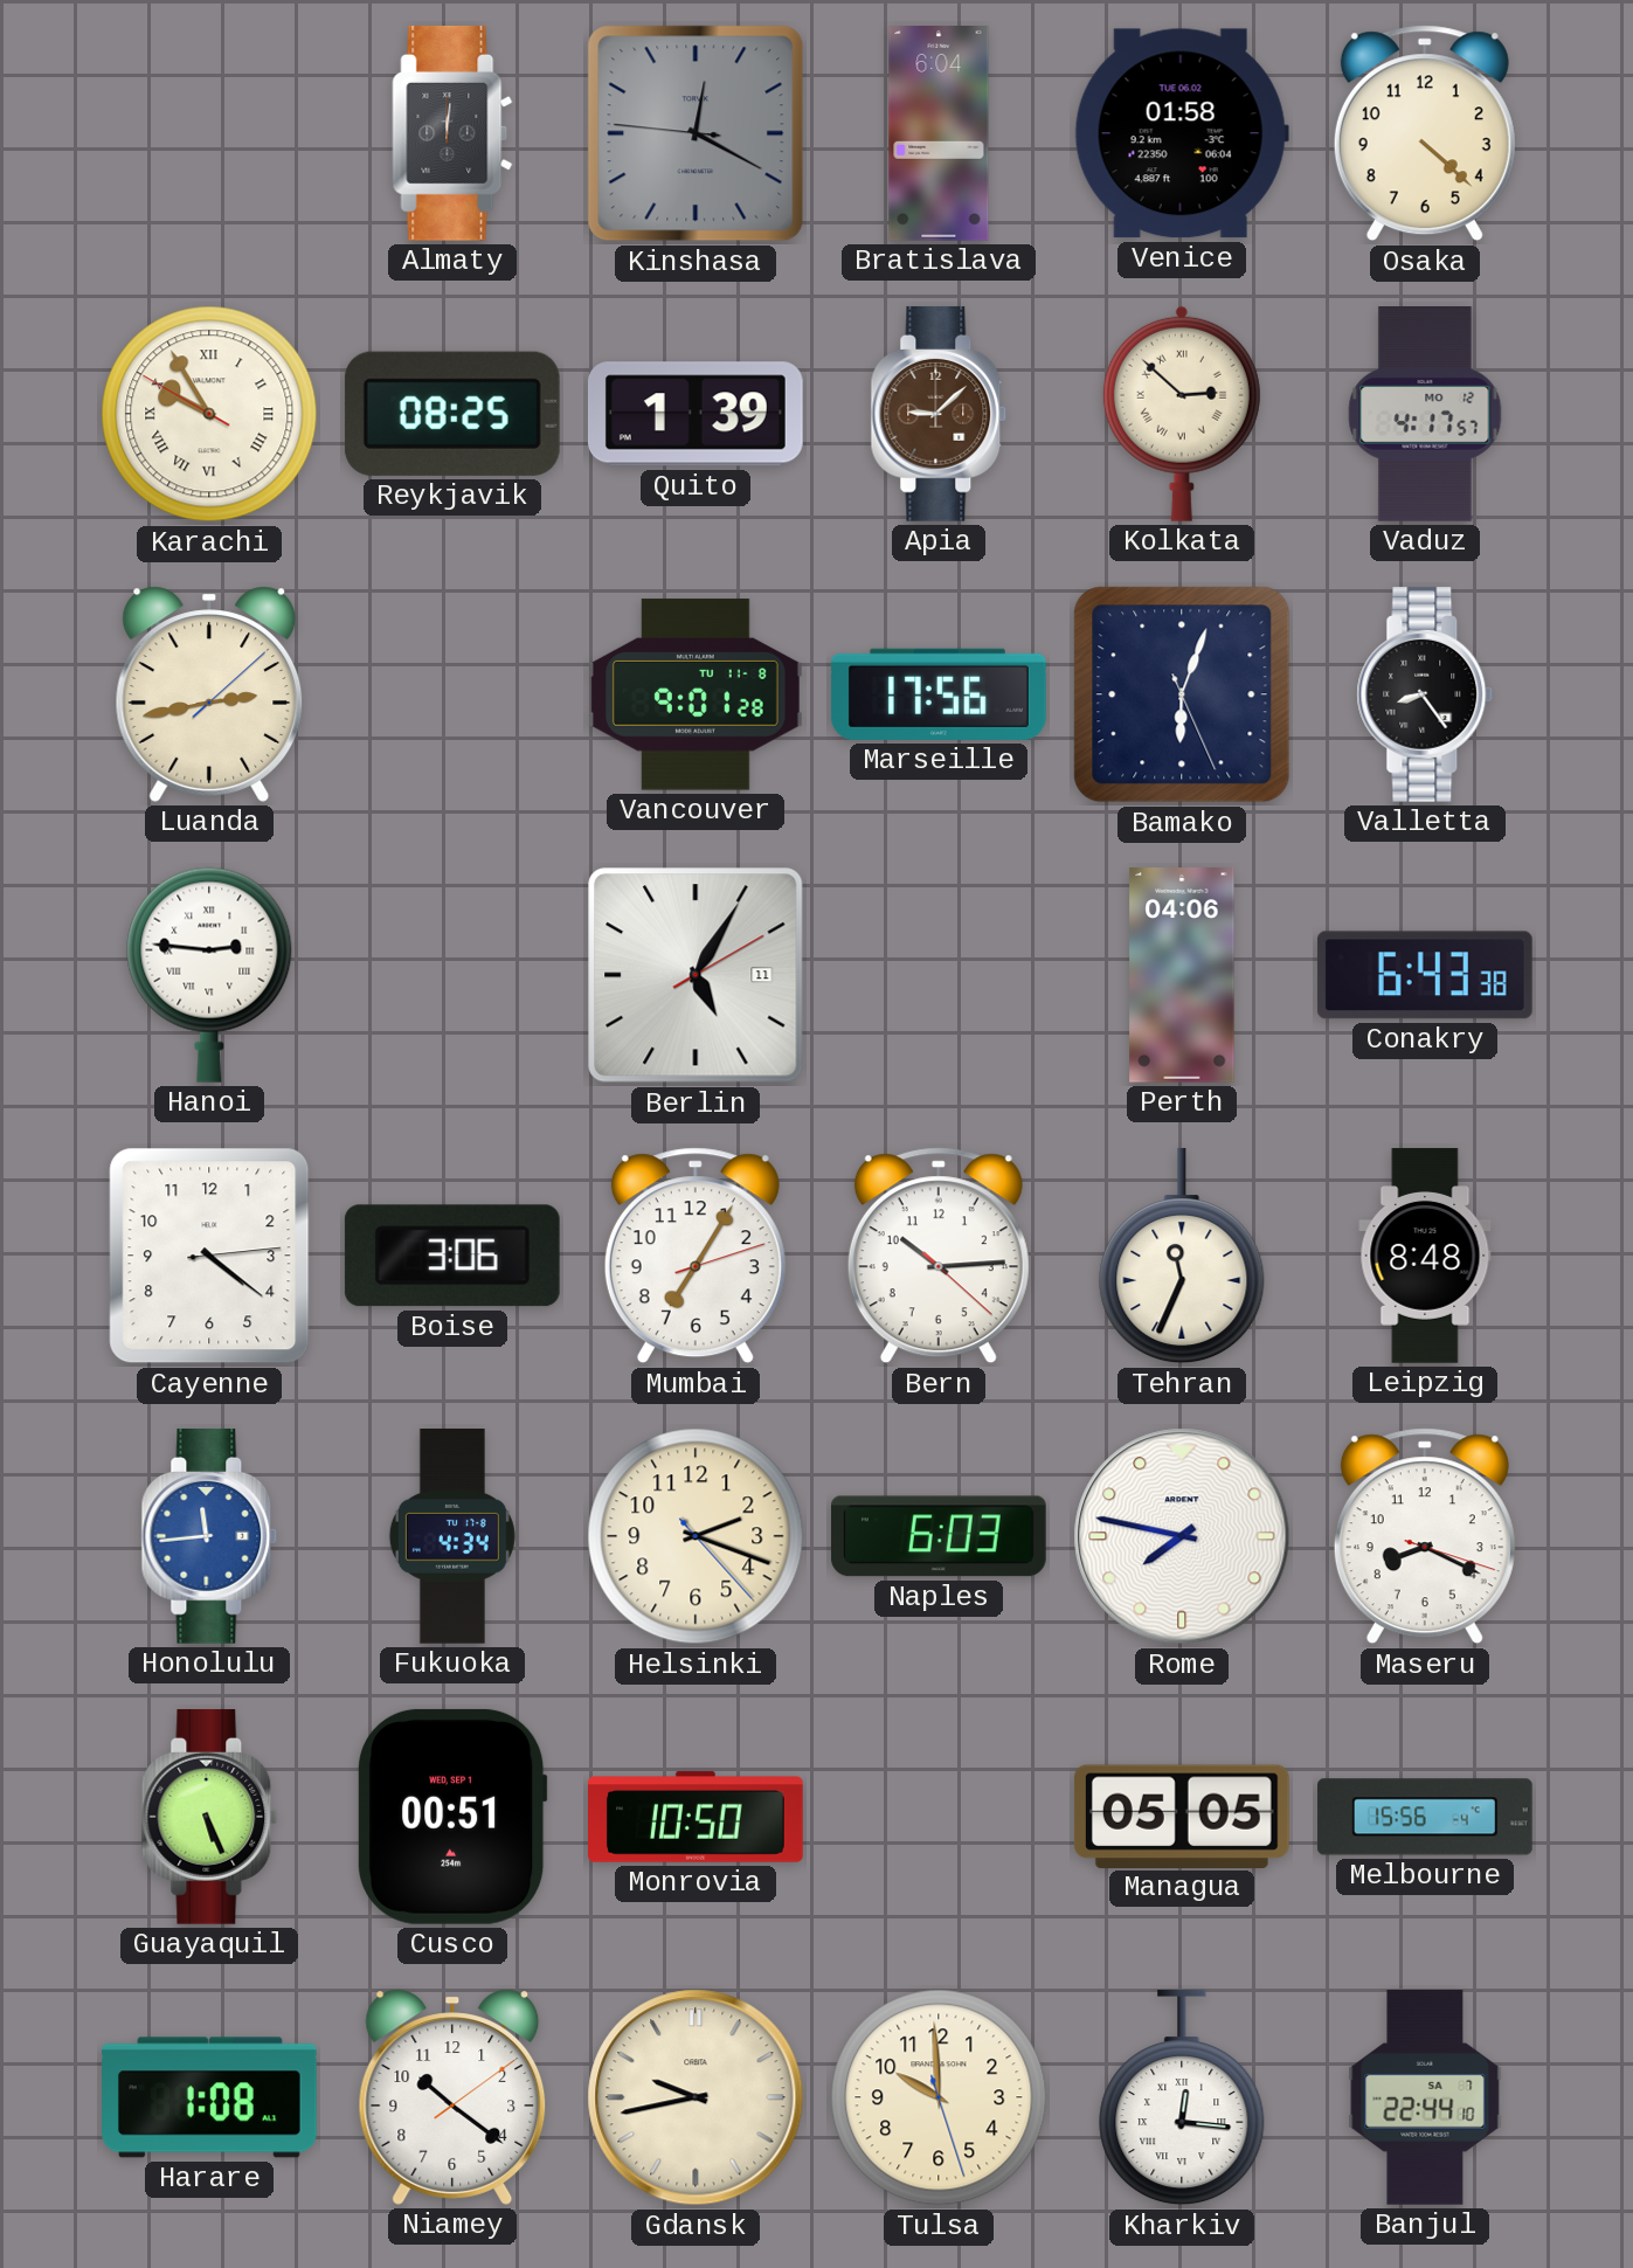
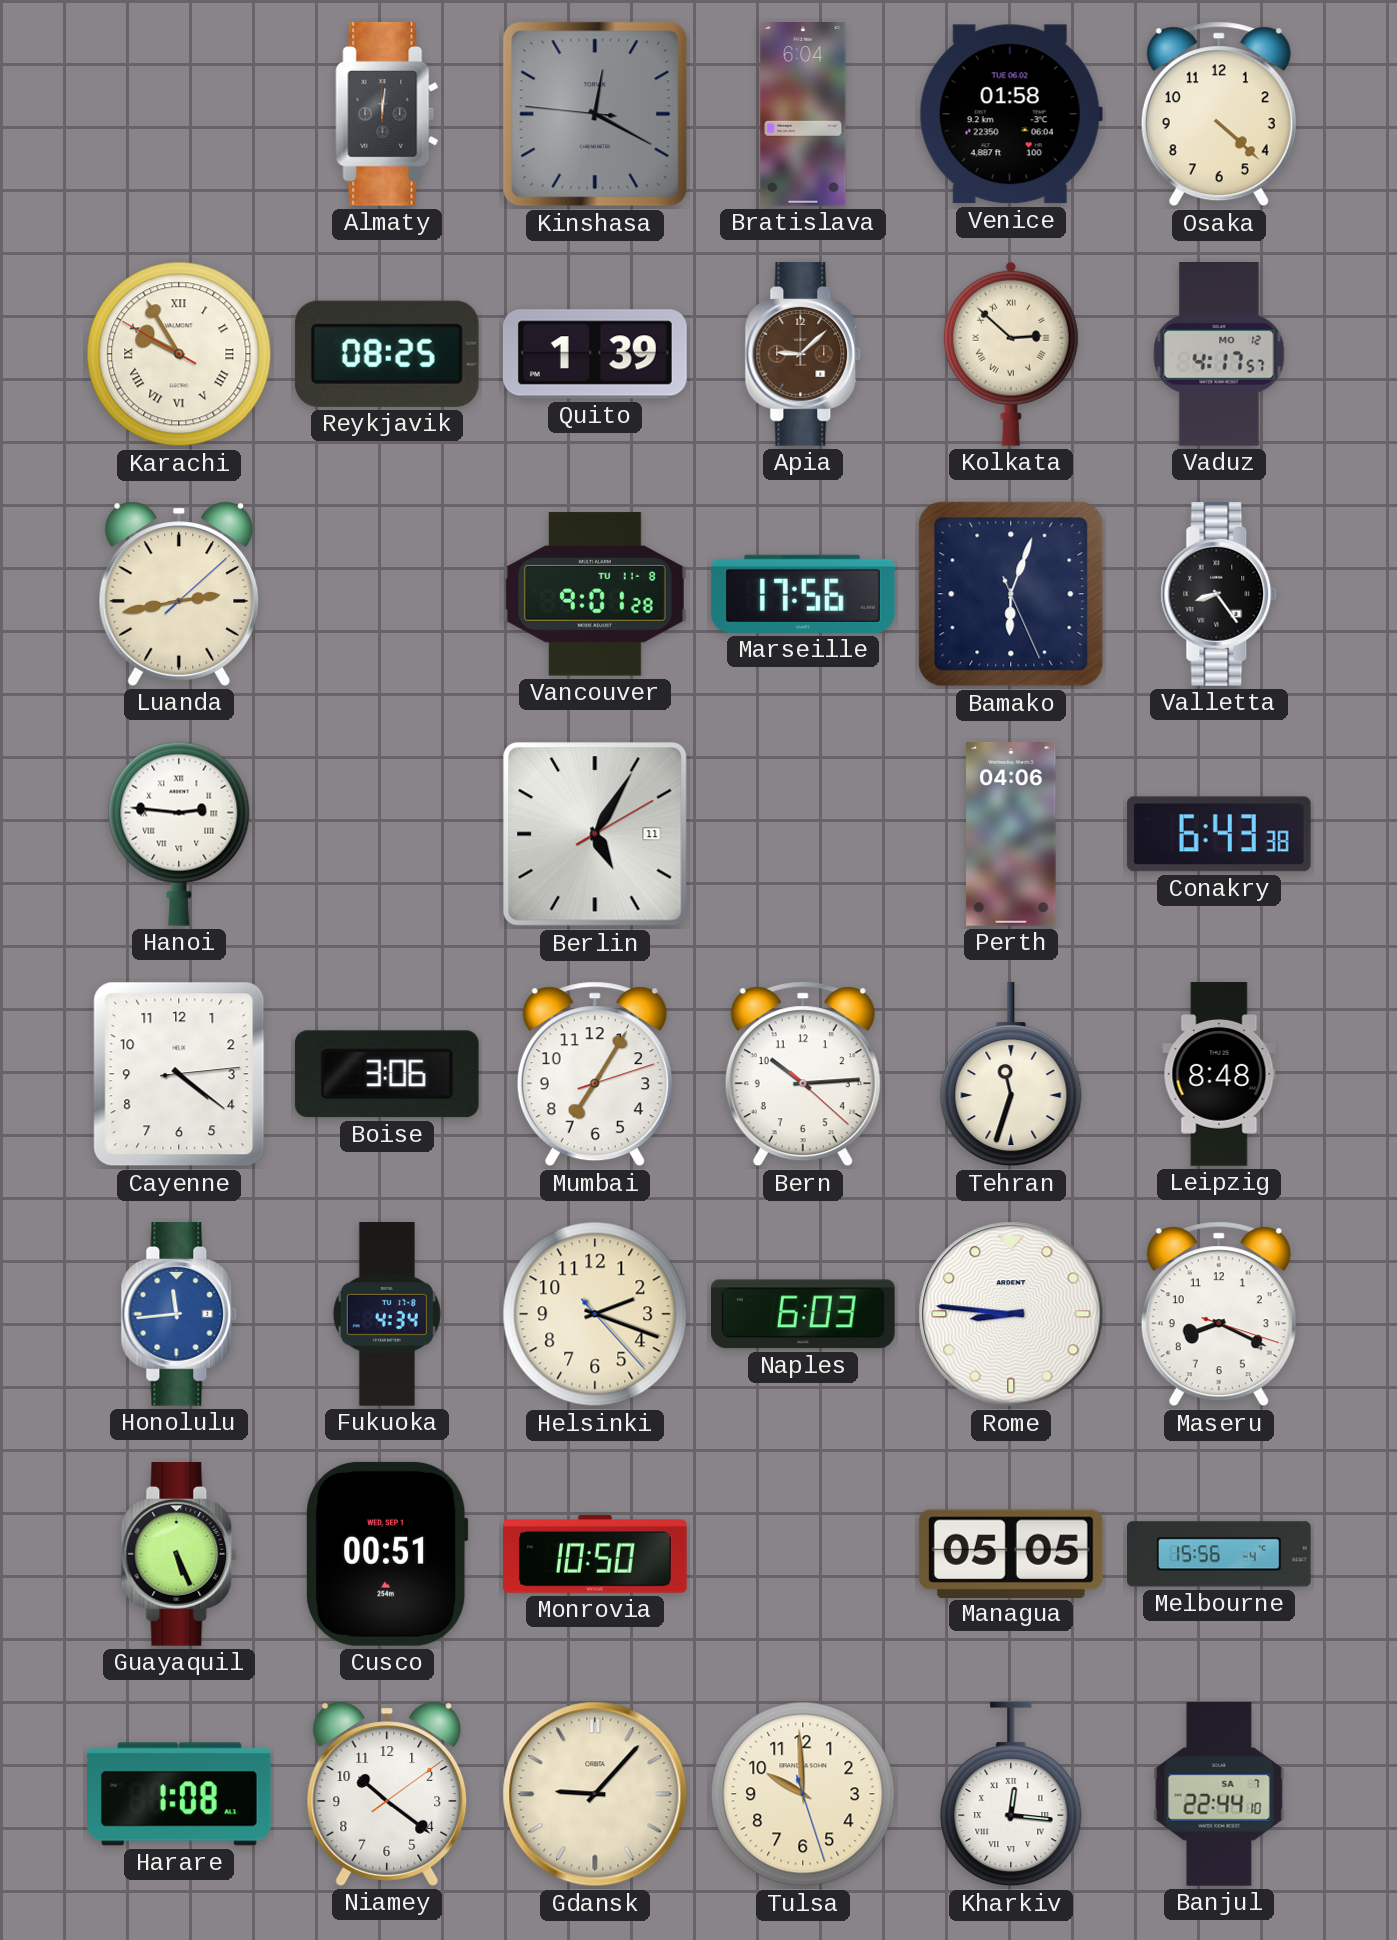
Tehran: 11:34 -> 11:33
Rome: 7:47 -> 8:46
Gdansk: 9:43 -> 9:07
